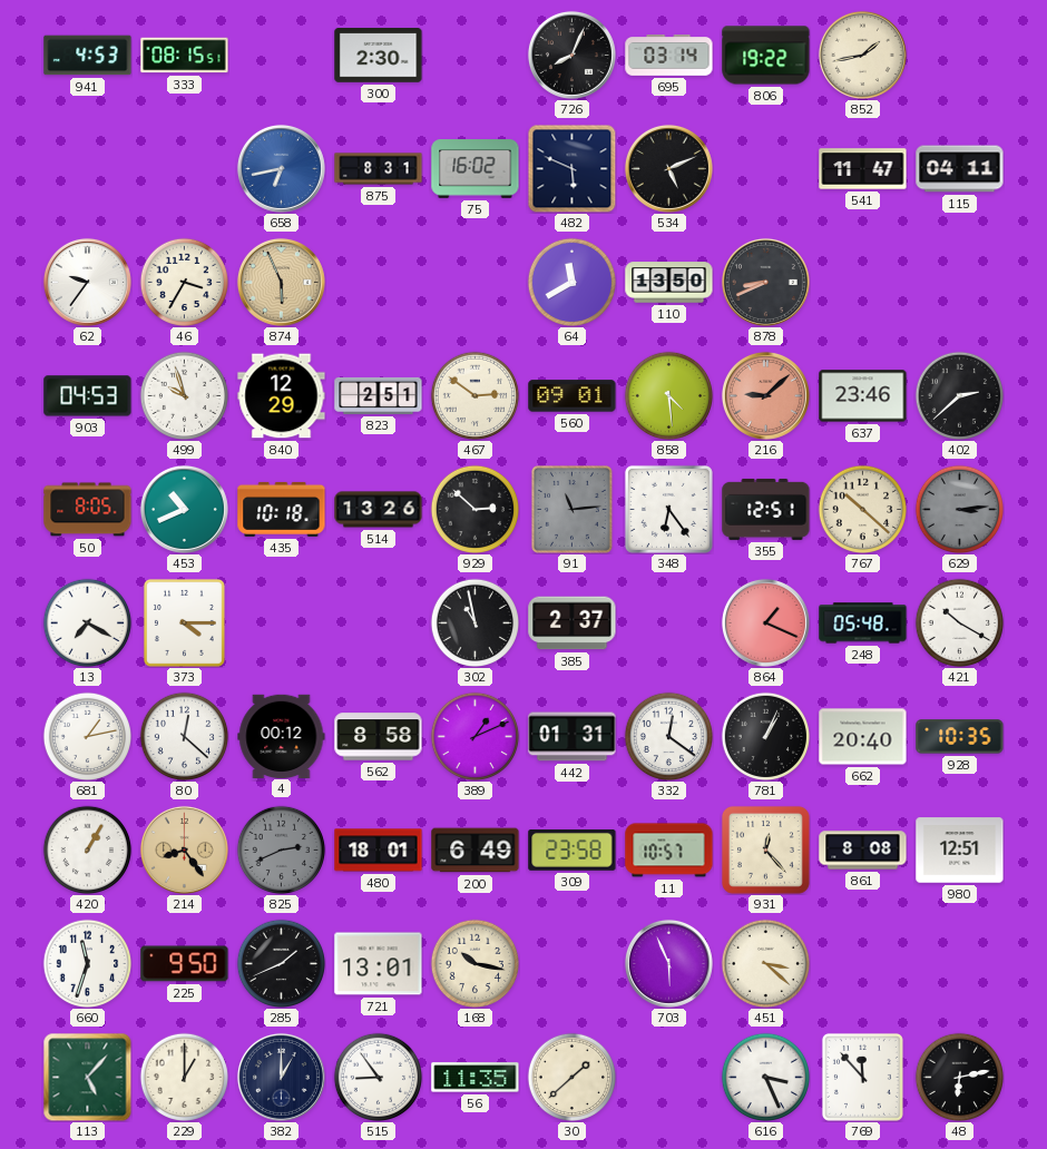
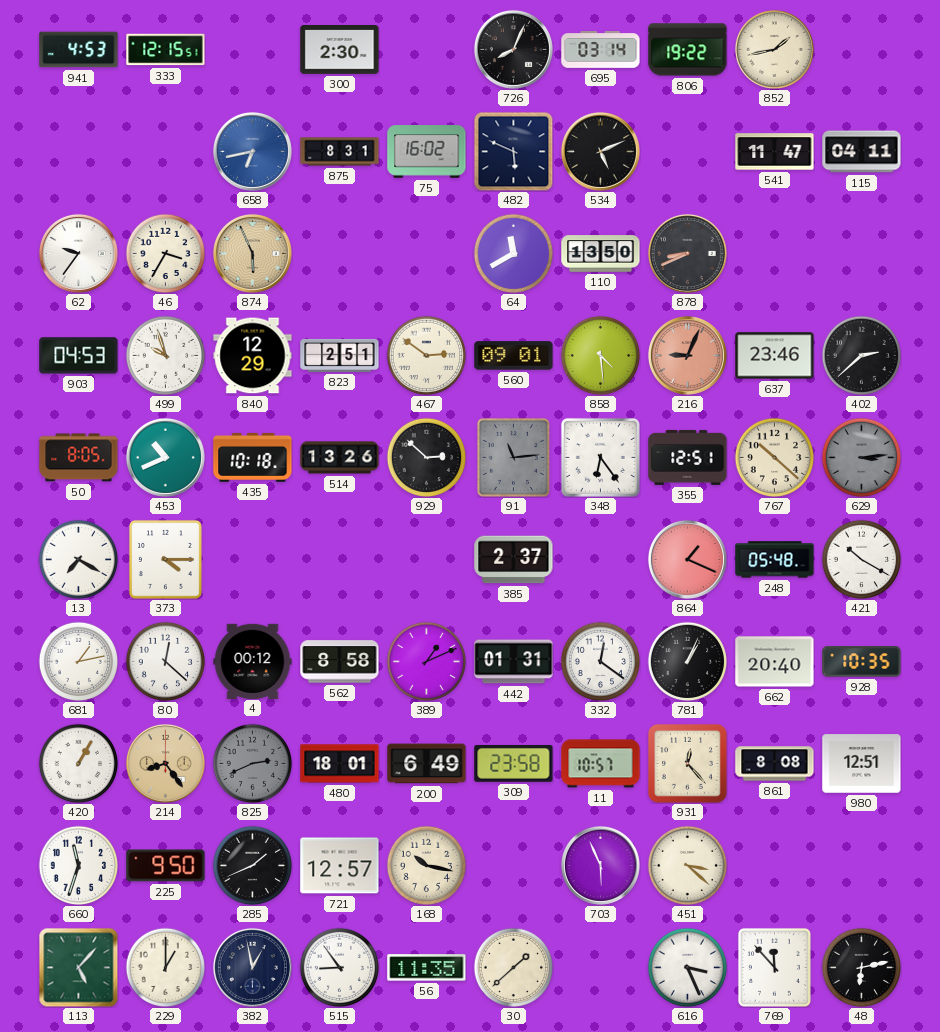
333: 08:15 -> 12:15
216: 9:08 -> 9:04
302: 10:58 -> none
721: 13:01 -> 12:57
382: 1:00 -> 12:58
